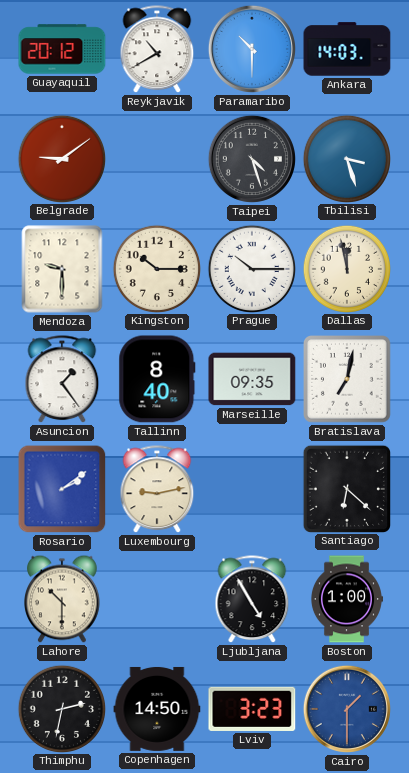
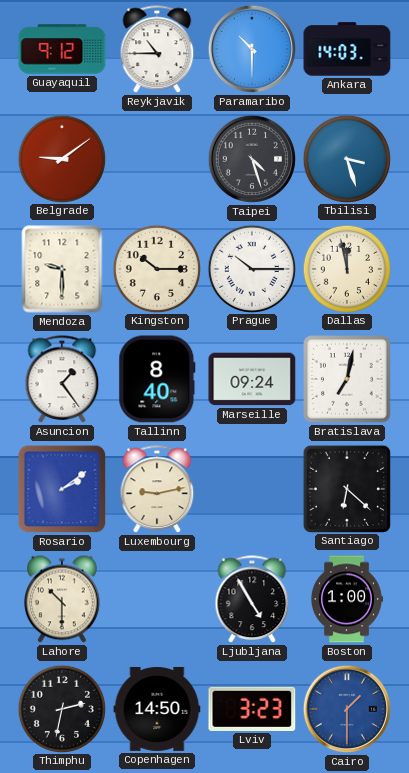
Guayaquil: 20:12 -> 9:12
Reykjavik: 10:40 -> 10:45
Marseille: 09:35 -> 09:24
